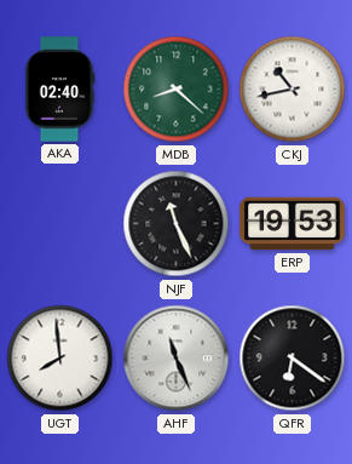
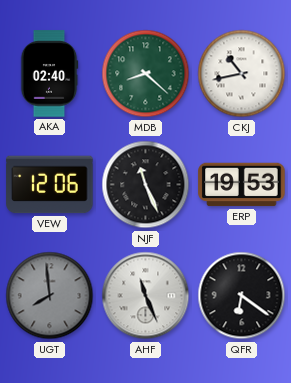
VEW: none -> 12:06
UGT dial: white -> grey
